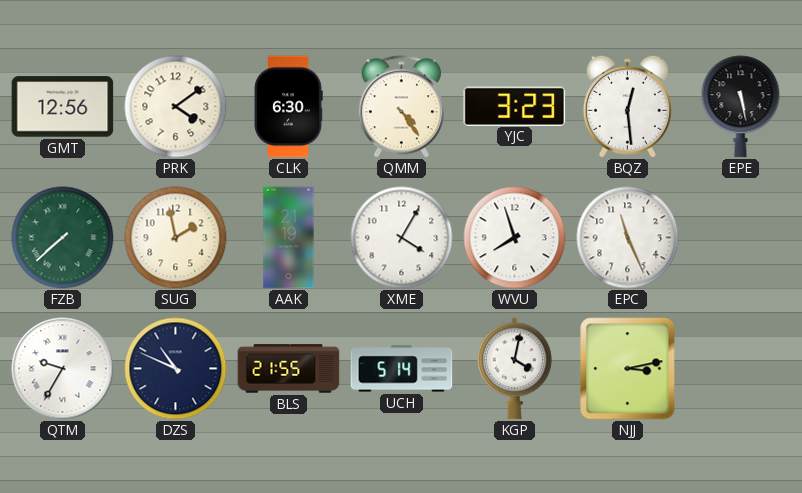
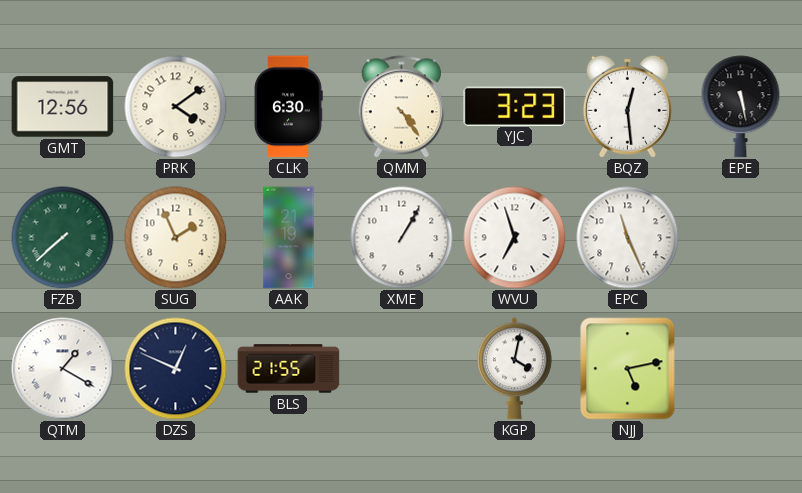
SUG: 1:58 -> 1:56
XME: 4:05 -> 1:05
WVU: 7:57 -> 6:57
QTM: 9:35 -> 1:20
DZS: 10:49 -> 12:49
UCH: 5:14 -> none
NJJ: 3:13 -> 5:13
